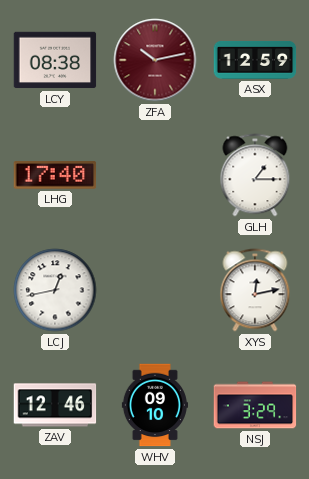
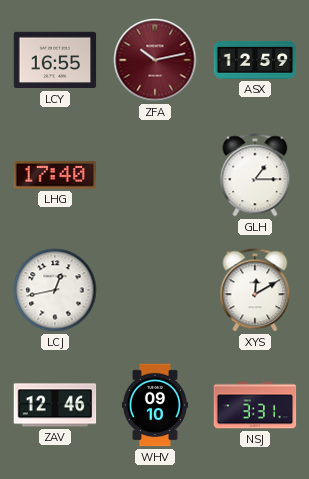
LCY: 08:38 -> 16:55
XYS: 12:13 -> 12:10
NSJ: 3:29 -> 3:31
